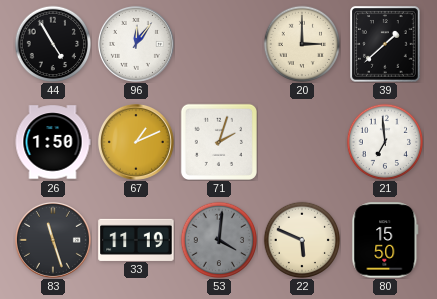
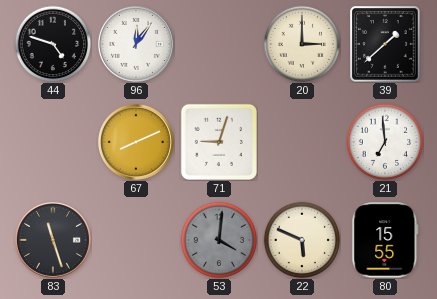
44: 4:55 -> 4:48
26: 1:50 -> none
67: 1:11 -> 8:11
71: 2:03 -> 9:03
33: 11:19 -> none
80: 15:50 -> 15:55
